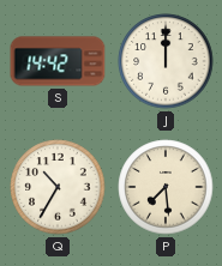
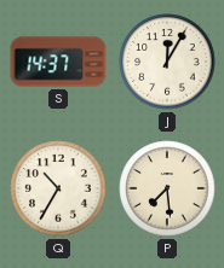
S: 14:42 -> 14:37
J: 12:00 -> 12:05
